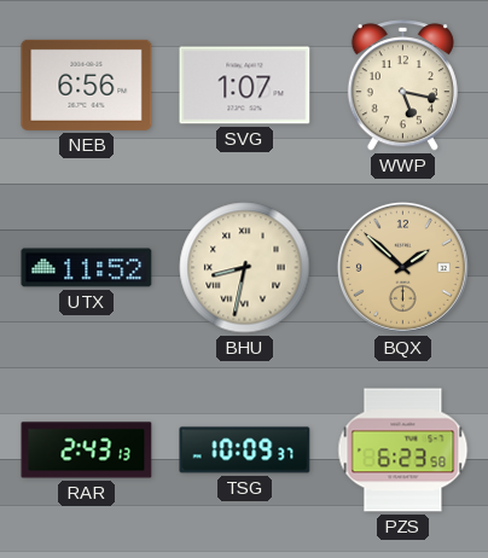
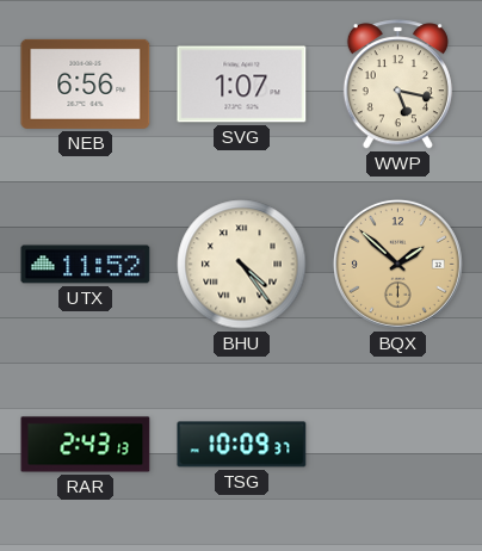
BHU: 8:32 -> 4:24
PZS: 6:23 -> none
